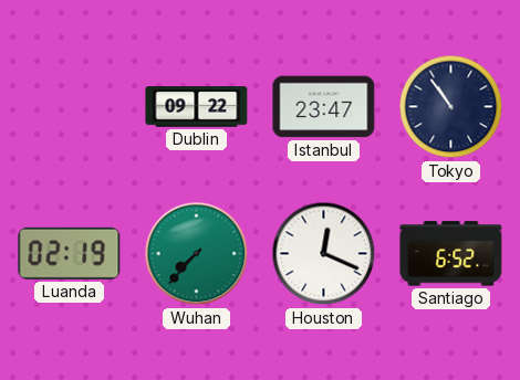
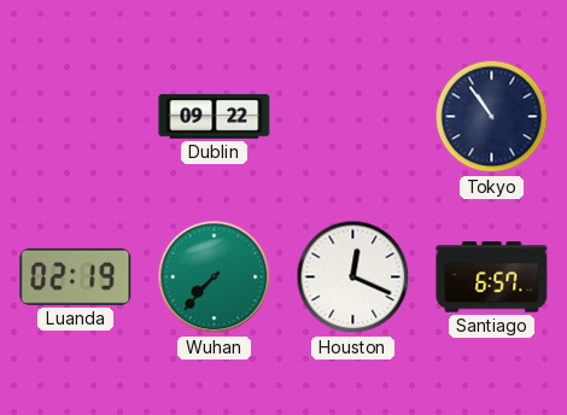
Istanbul: 23:47 -> none
Santiago: 6:52 -> 6:57
